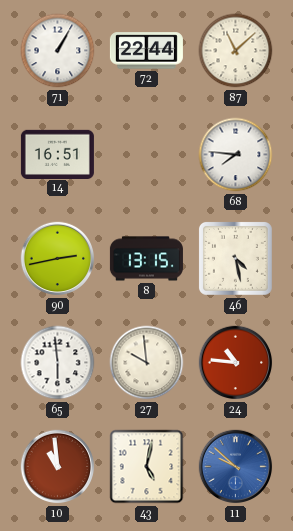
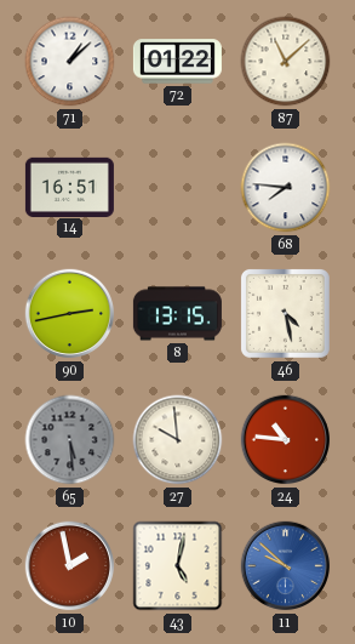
71: 1:05 -> 1:08
72: 22:44 -> 01:22
65: 5:59 -> 5:29
65 dial: white -> grey
10: 10:59 -> 1:58
